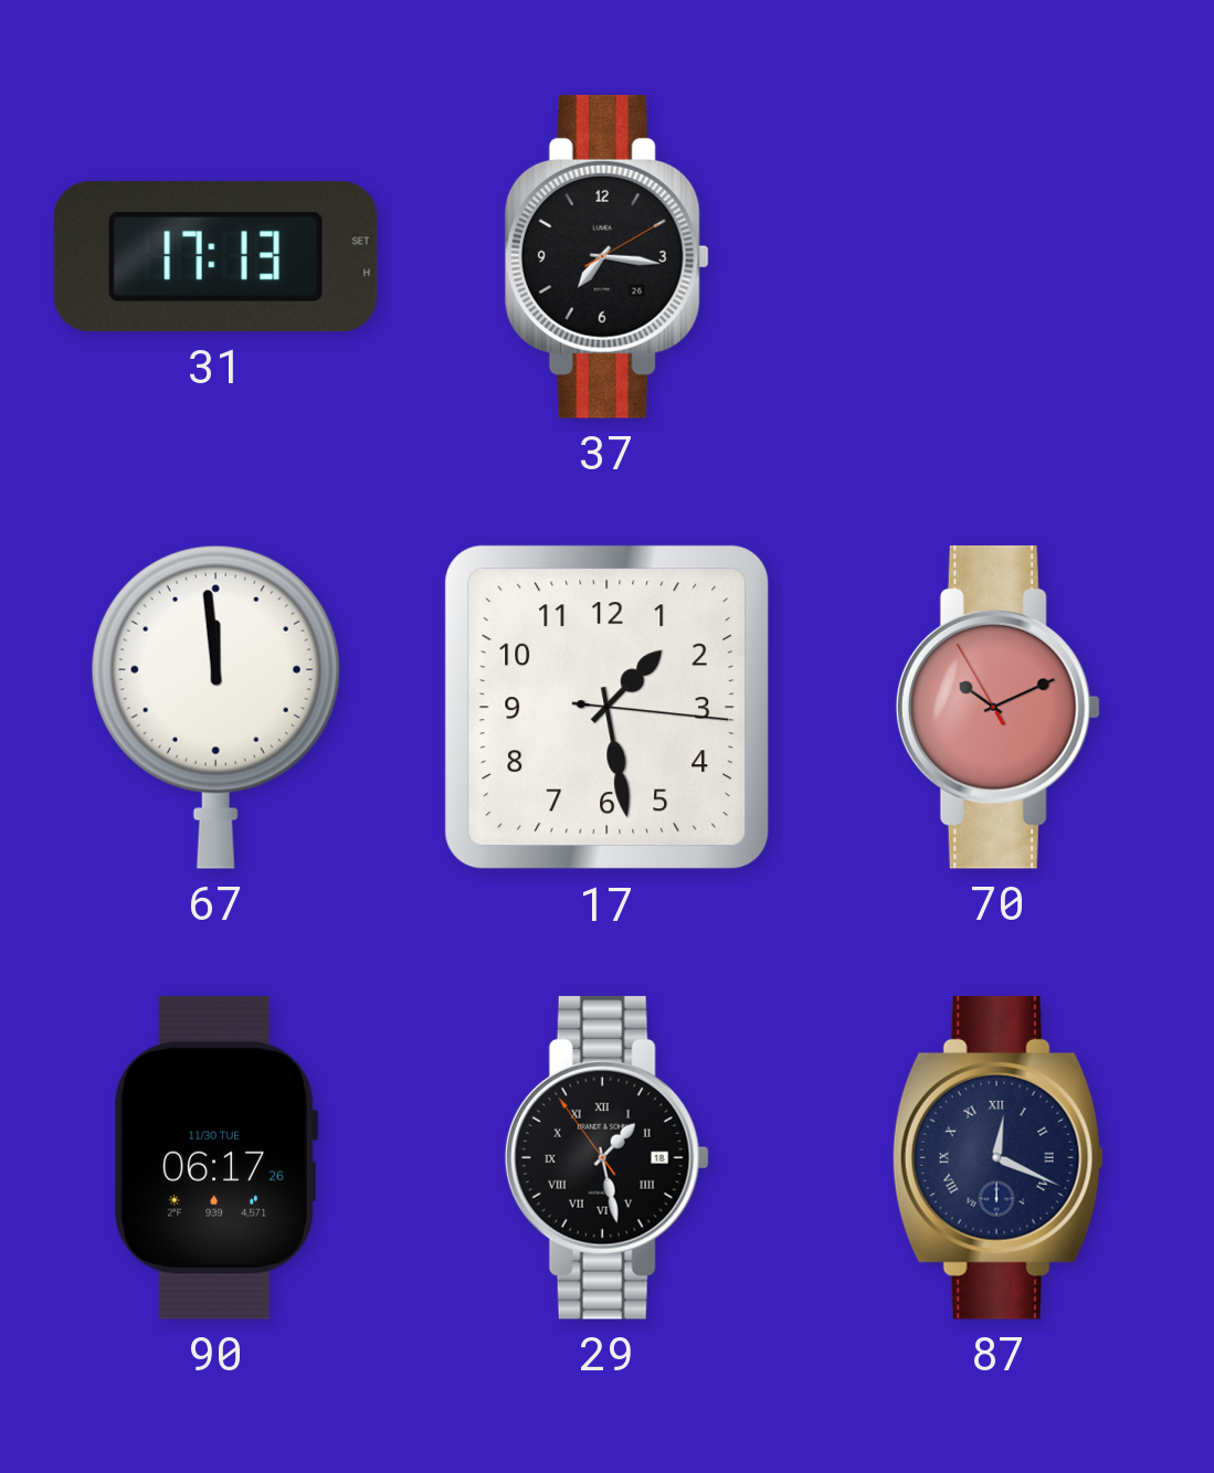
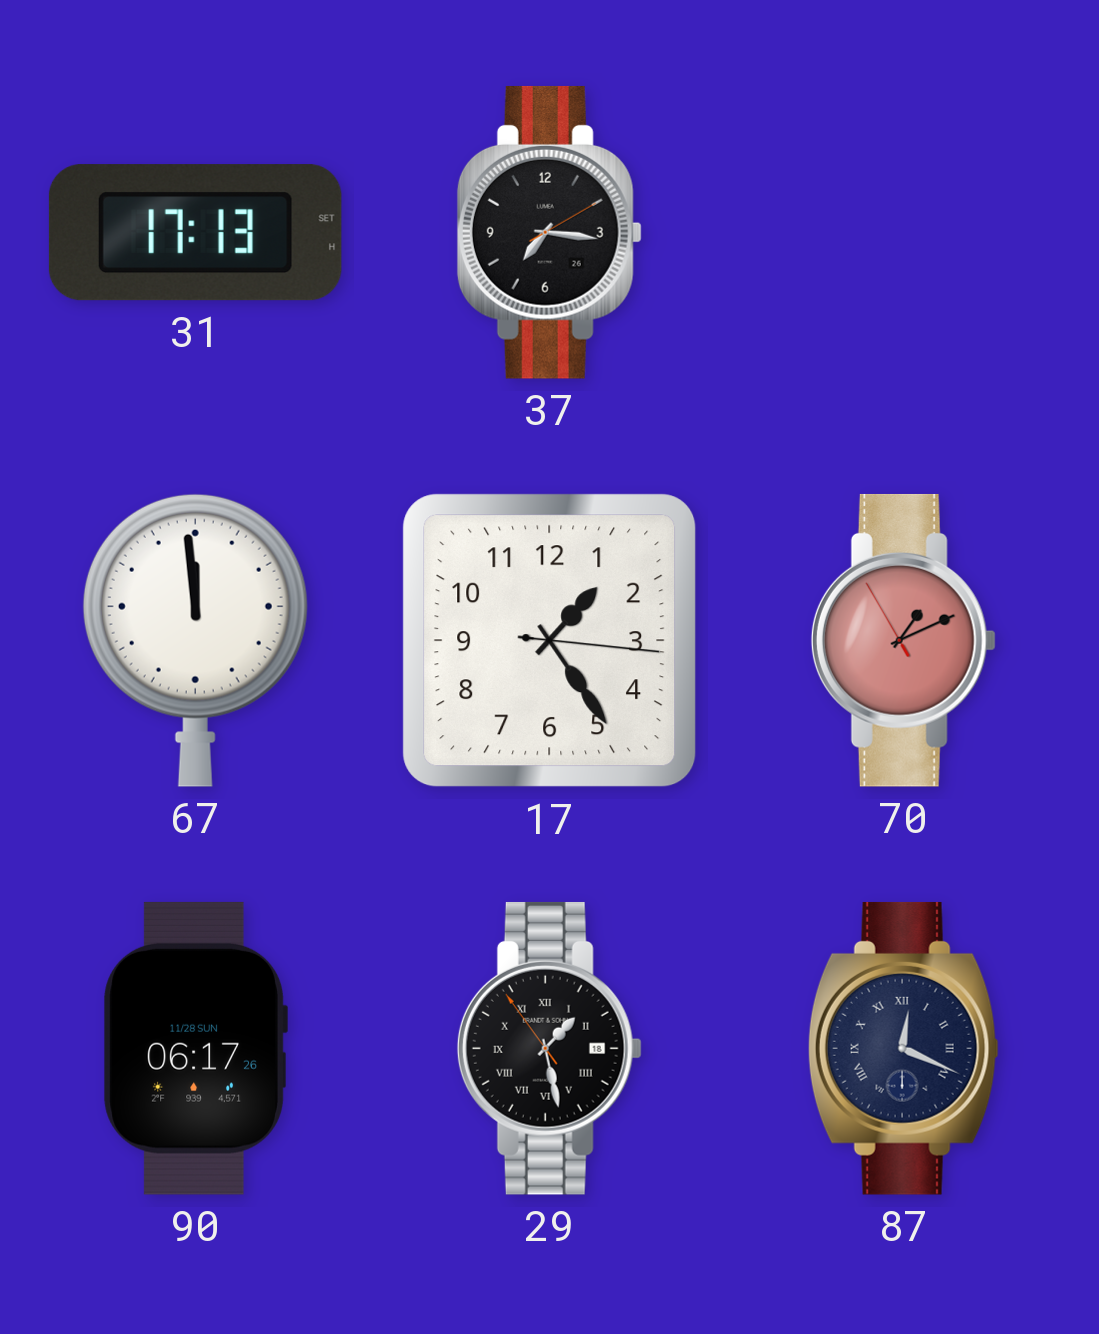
17: 1:28 -> 1:24
70: 10:10 -> 1:10
90 date: 11/30 TUE -> 11/28 SUN
